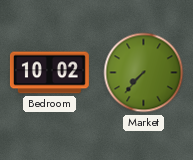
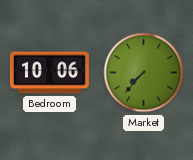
Bedroom: 10:02 -> 10:06
